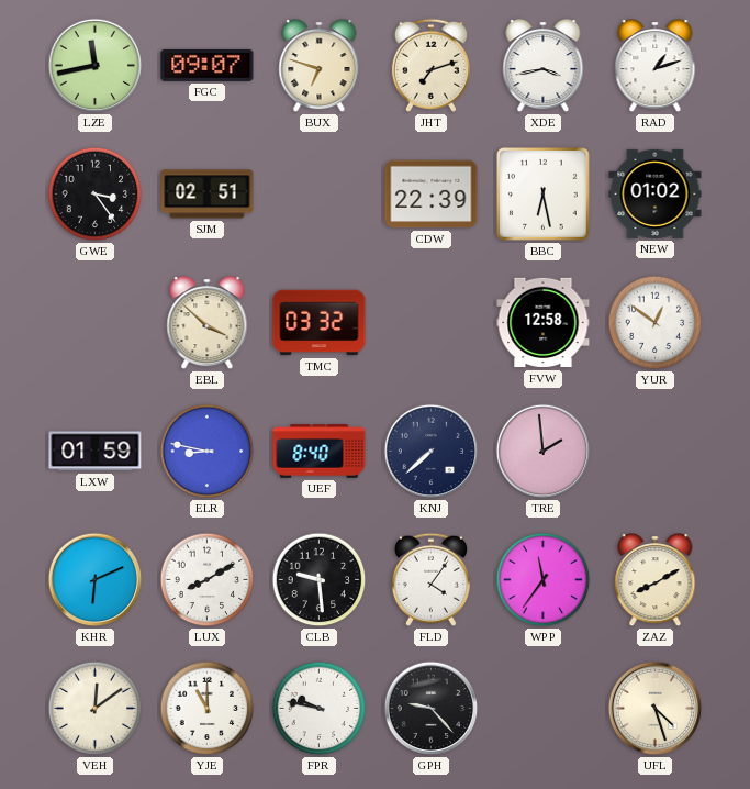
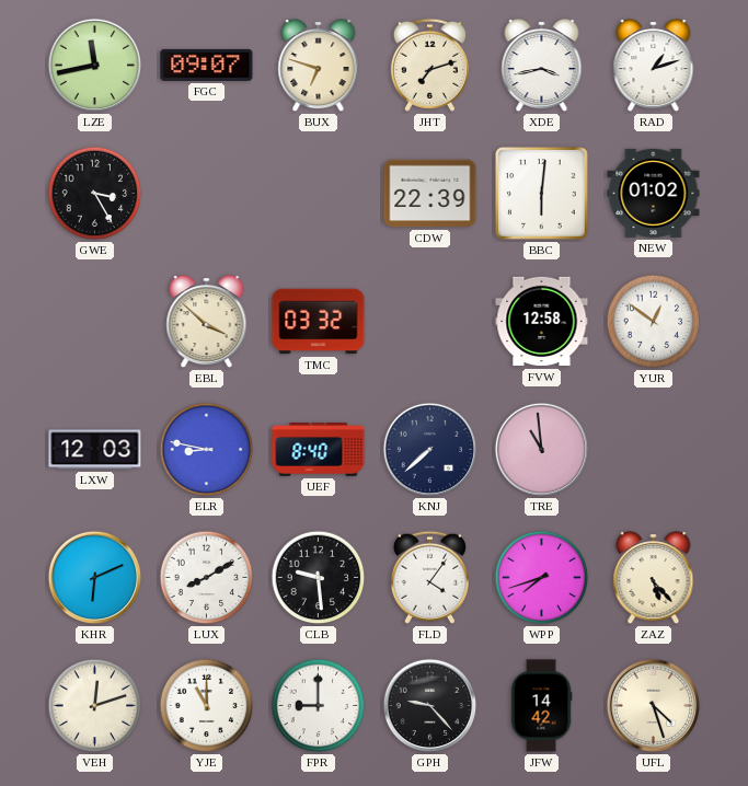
GWE: 3:24 -> 3:25
SJM: 02:51 -> none
BBC: 6:28 -> 6:01
LXW: 01:59 -> 12:03
TRE: 1:59 -> 10:59
WPP: 11:36 -> 7:42
ZAZ: 8:10 -> 5:23
VEH: 12:09 -> 12:12
FPR: 9:47 -> 9:00
JFW: none -> 14:42
